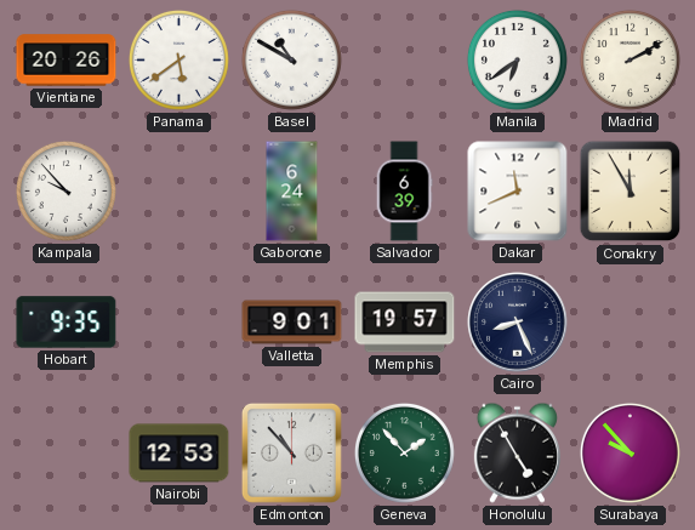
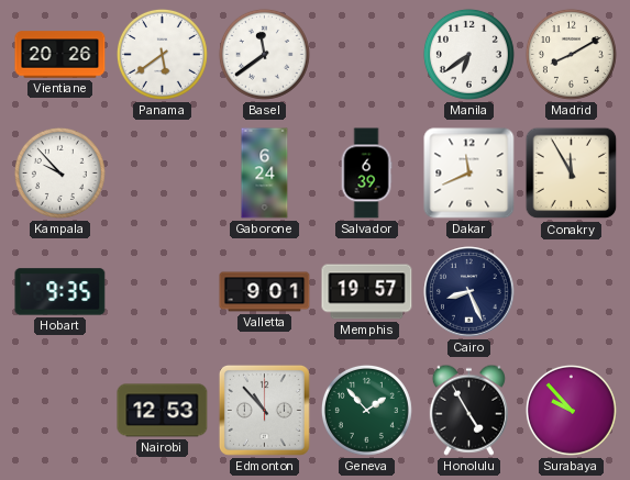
Basel: 10:50 -> 11:39
Madrid: 2:10 -> 8:10
